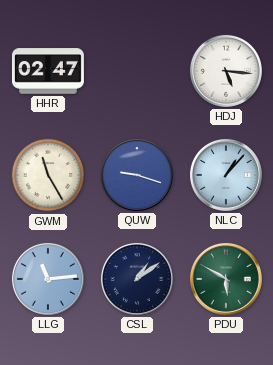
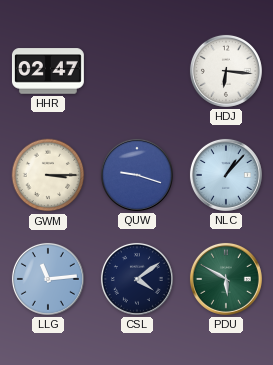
HDJ: 5:16 -> 6:16
GWM: 11:25 -> 3:15
CSL: 1:09 -> 4:09
